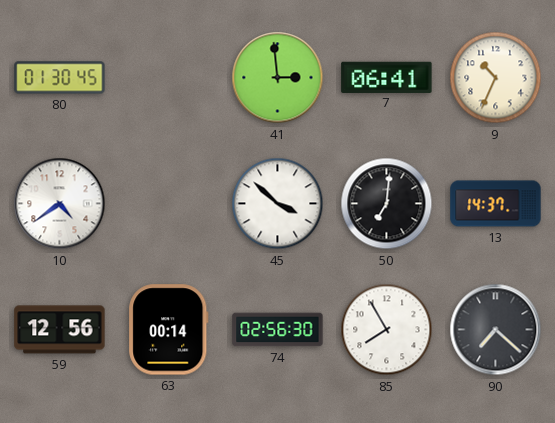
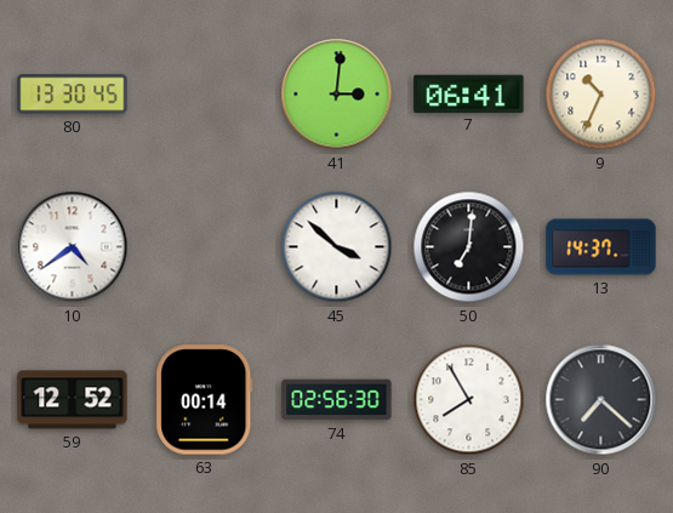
80: 01:30 -> 13:30
41: 2:59 -> 3:01
59: 12:56 -> 12:52
